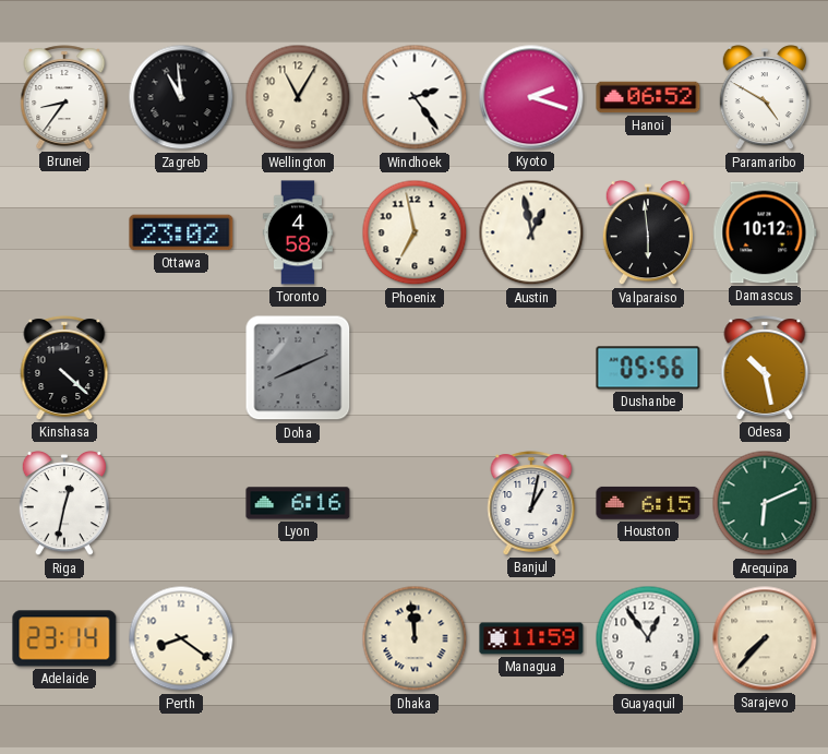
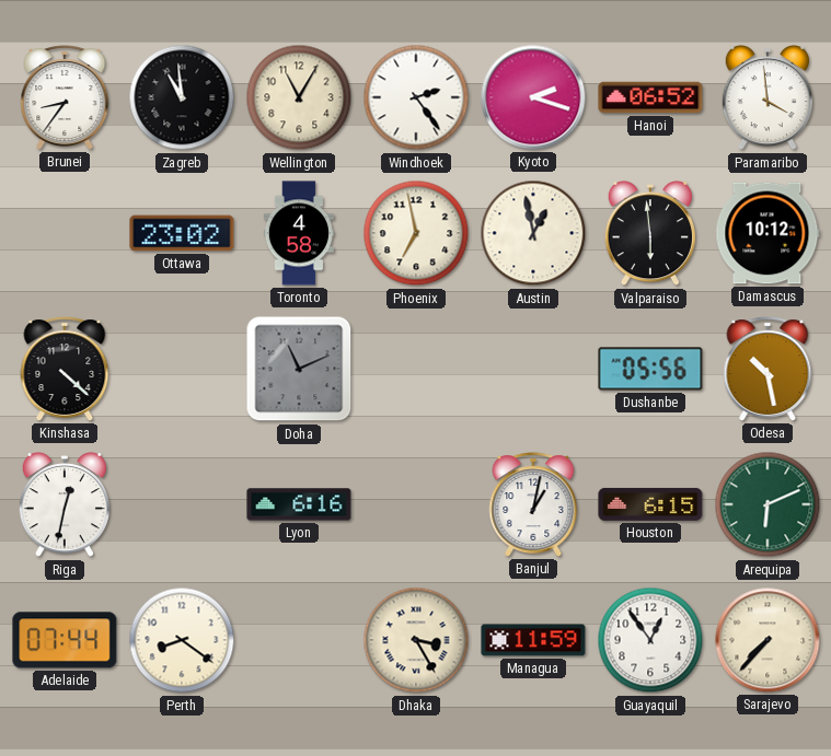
Paramaribo: 4:50 -> 3:59
Doha: 8:11 -> 11:11
Adelaide: 23:14 -> 07:44
Dhaka: 11:59 -> 3:25
